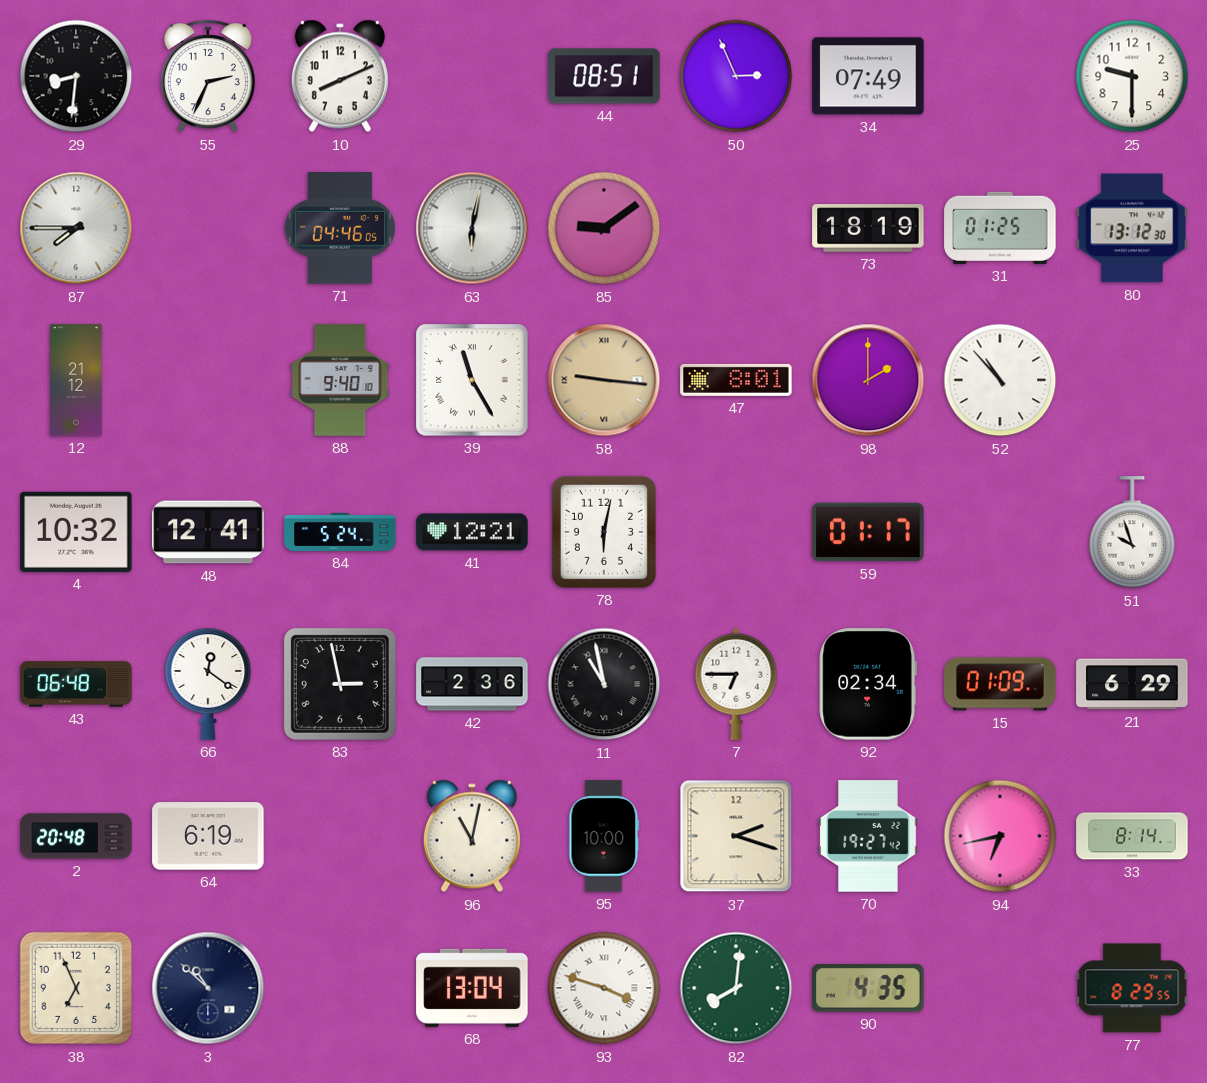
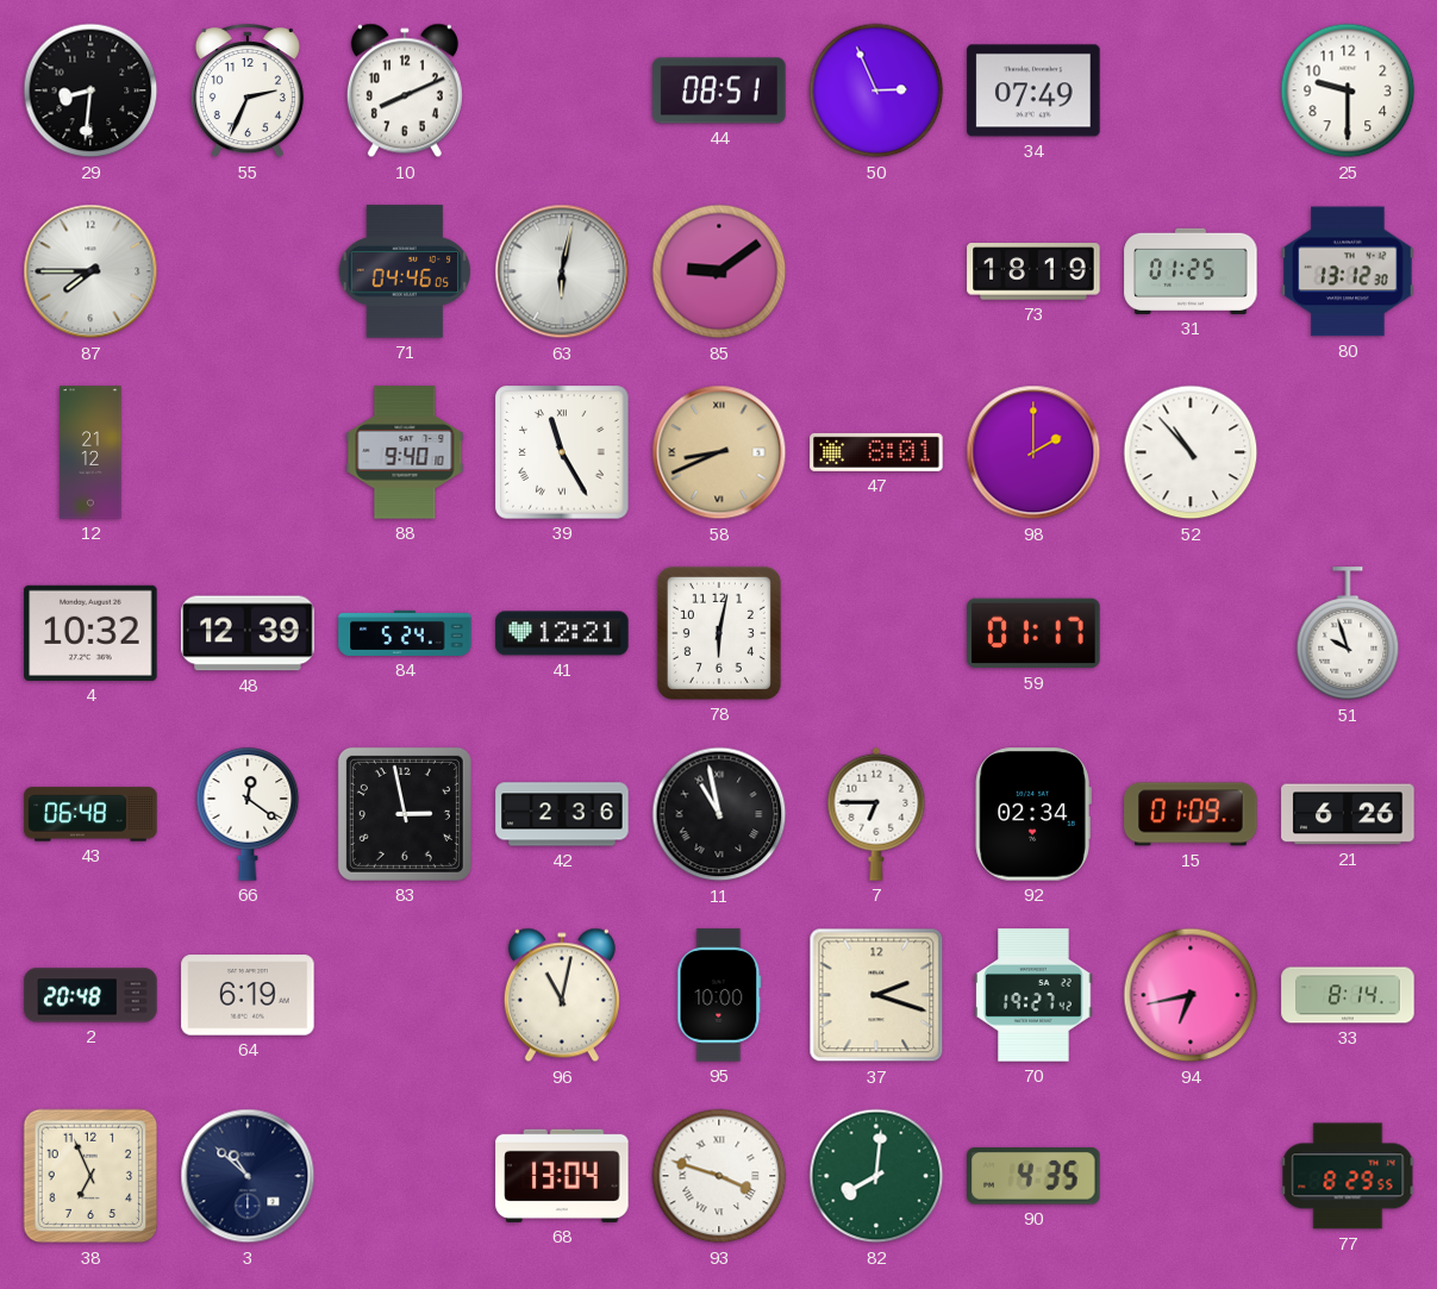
58: 9:16 -> 8:41
48: 12:41 -> 12:39
21: 6:29 -> 6:26
